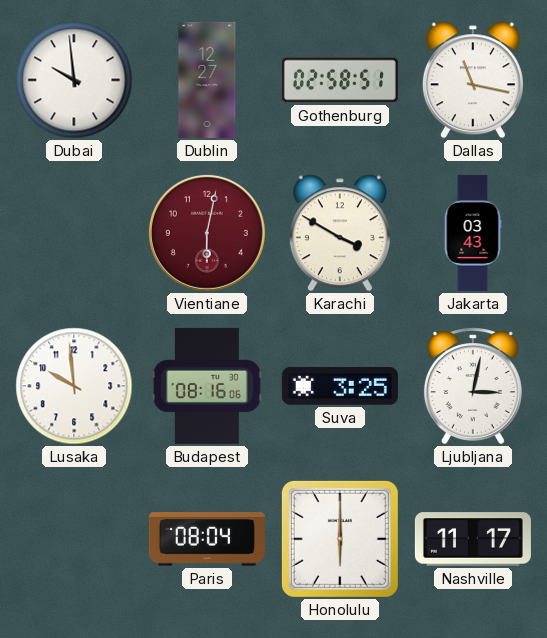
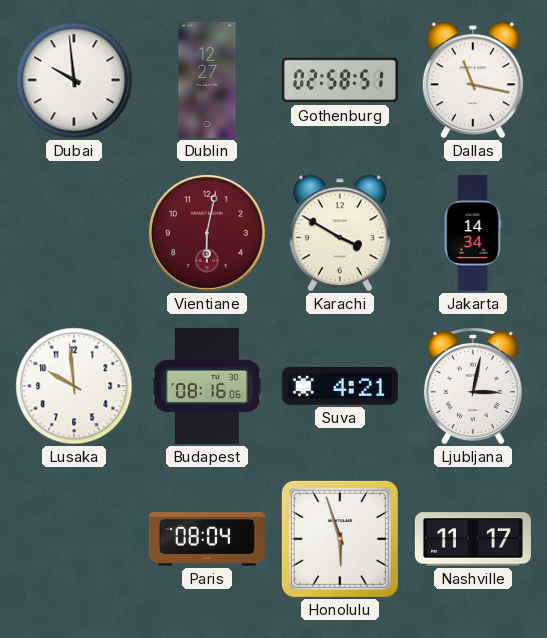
Jakarta: 03:43 -> 14:34
Suva: 3:25 -> 4:21
Honolulu: 6:00 -> 5:57
